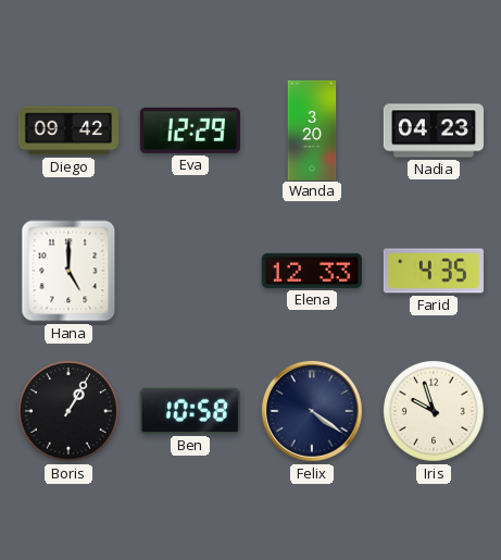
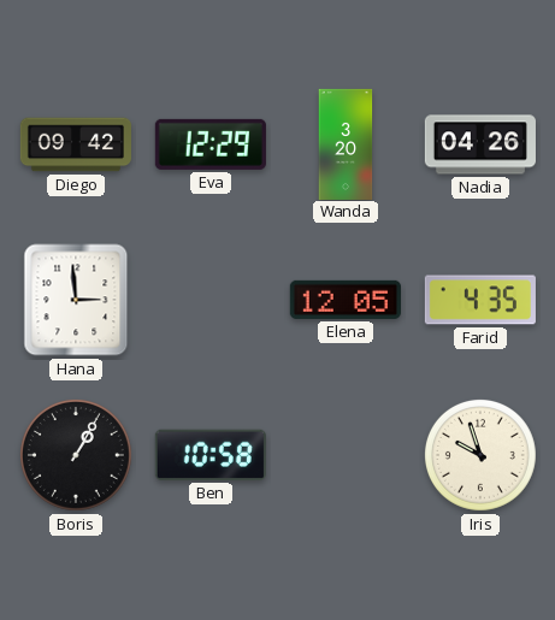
Nadia: 04:23 -> 04:26
Hana: 5:00 -> 2:59
Elena: 12:33 -> 12:05
Felix: 4:21 -> none
